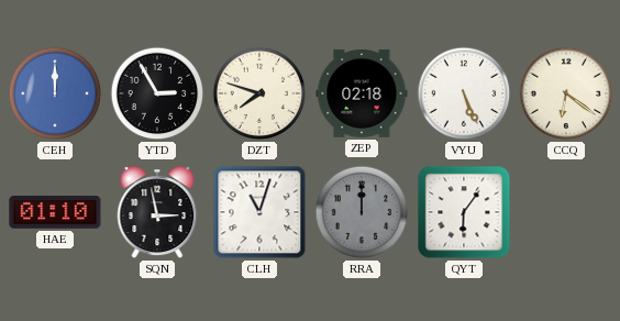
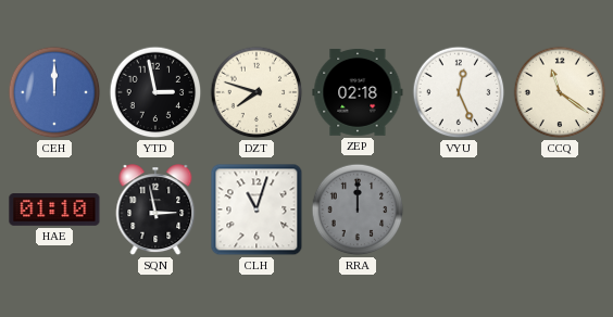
YTD: 2:55 -> 2:58
VYU: 5:26 -> 12:26
CCQ: 6:21 -> 11:21
QYT: 6:06 -> none
